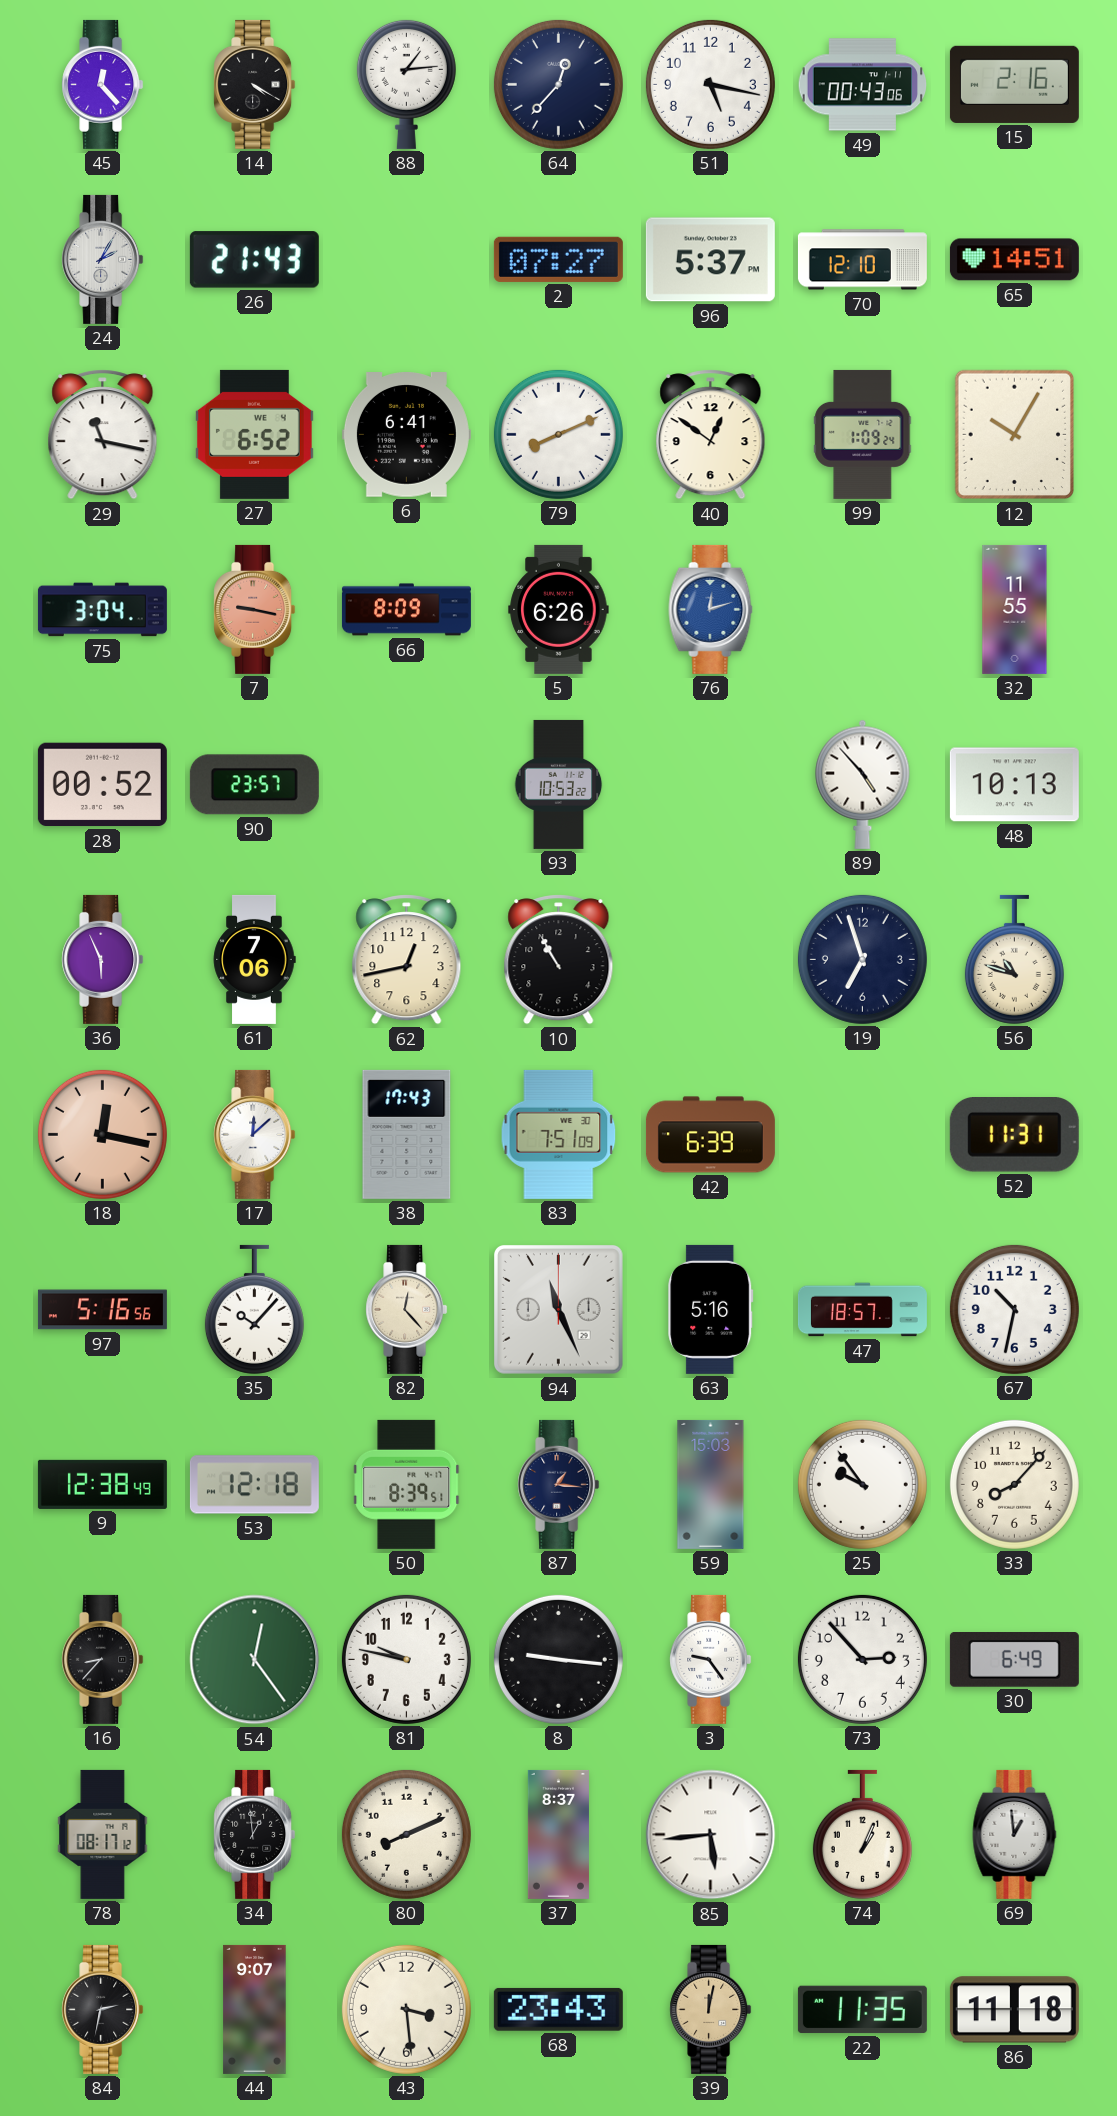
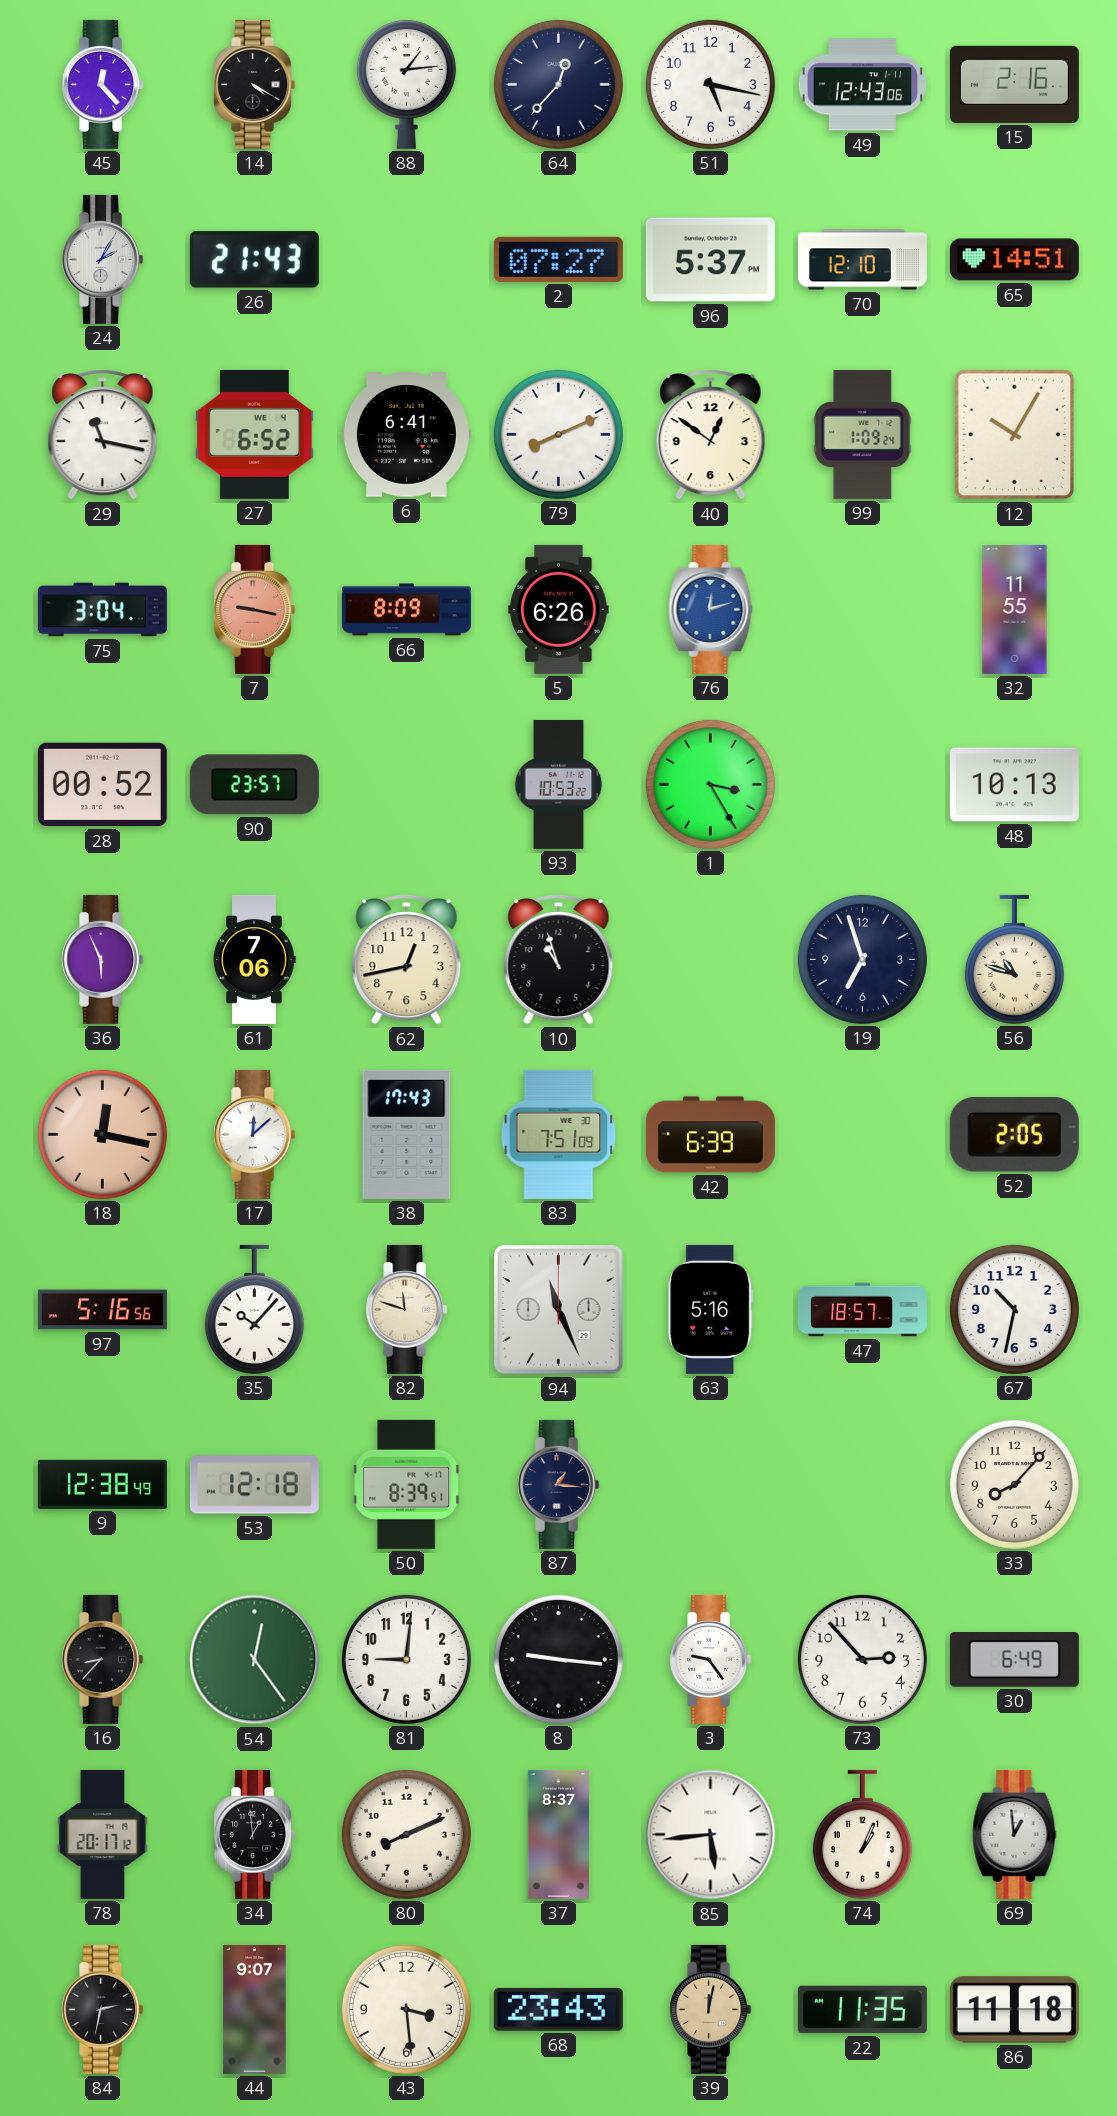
49: 00:43 -> 12:43
1: none -> 3:25
89: 4:53 -> none
10: 10:55 -> 10:57
52: 11:31 -> 2:05
82: 12:23 -> 11:48
59: 15:03 -> none
25: 9:54 -> none
81: 9:47 -> 9:01
78: 08:17 -> 20:17
